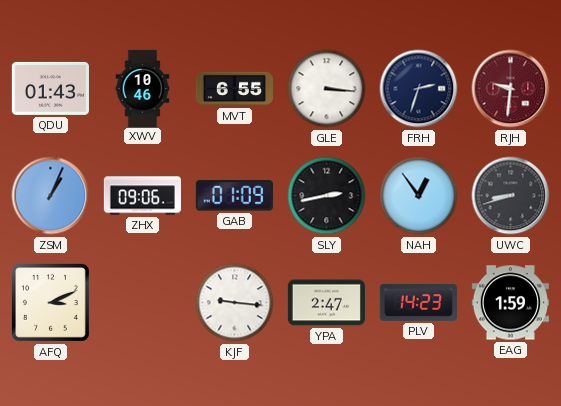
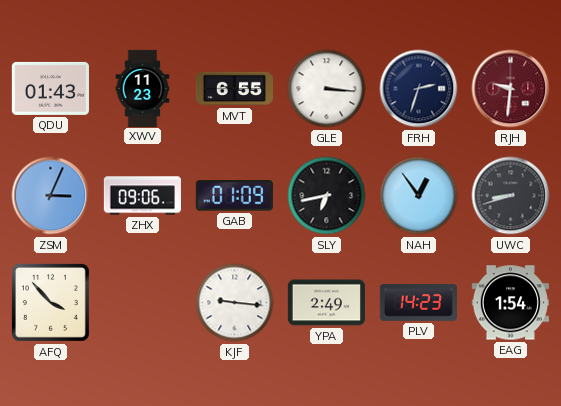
XWV: 10:46 -> 11:23
ZSM: 1:04 -> 3:04
SLY: 2:43 -> 6:43
AFQ: 3:11 -> 3:53
YPA: 2:47 -> 2:49
EAG: 1:59 -> 1:54
